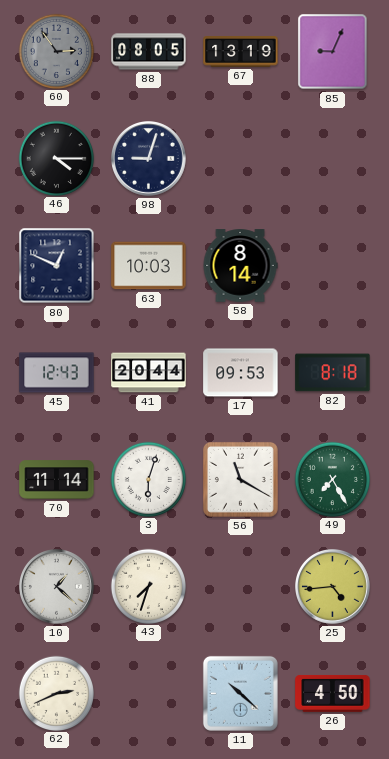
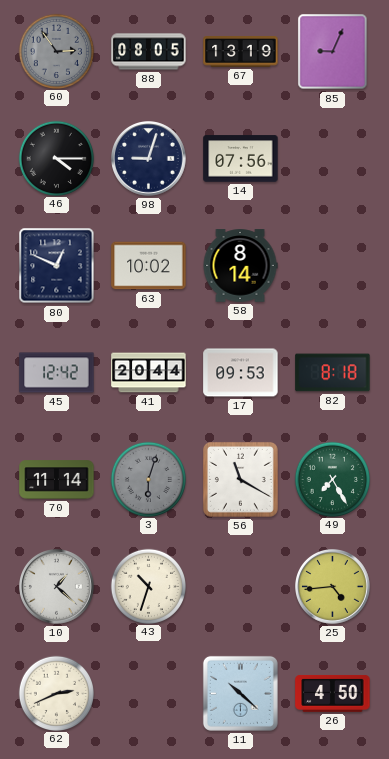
14: none -> 07:56
63: 10:03 -> 10:02
45: 12:43 -> 12:42
3 dial: white -> grey
43: 7:33 -> 10:33
